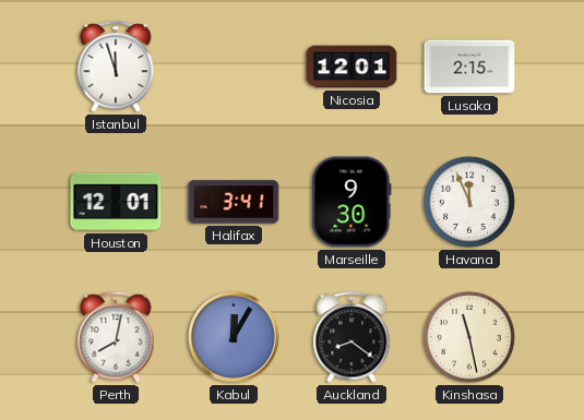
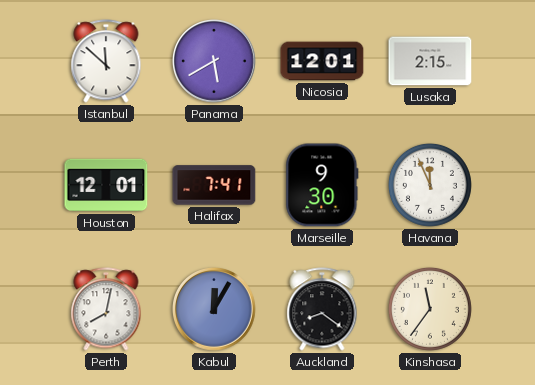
Istanbul: 11:57 -> 11:52
Panama: none -> 5:40
Halifax: 3:41 -> 7:41
Kinshasa: 11:28 -> 11:36
